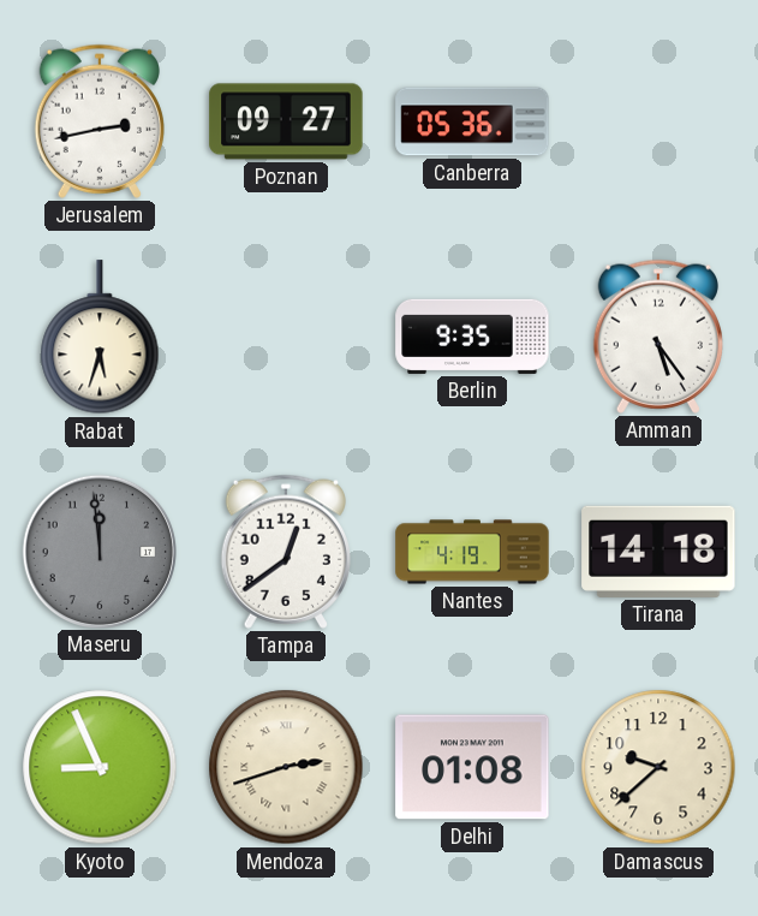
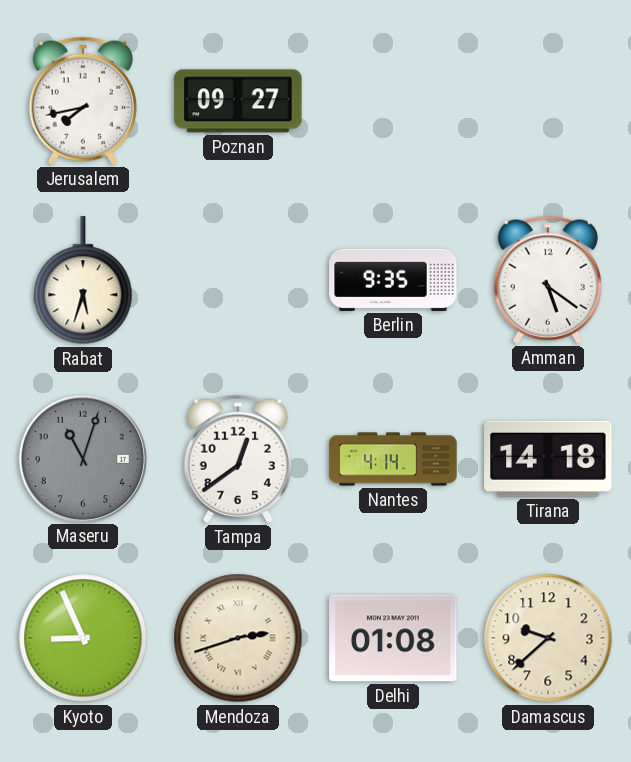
Jerusalem: 2:43 -> 7:43
Canberra: 05:36 -> none
Amman: 5:24 -> 5:21
Maseru: 11:59 -> 11:03
Nantes: 4:19 -> 4:14
